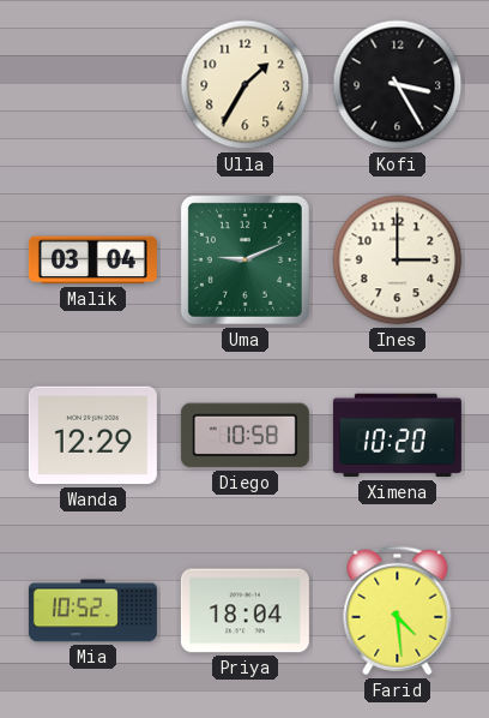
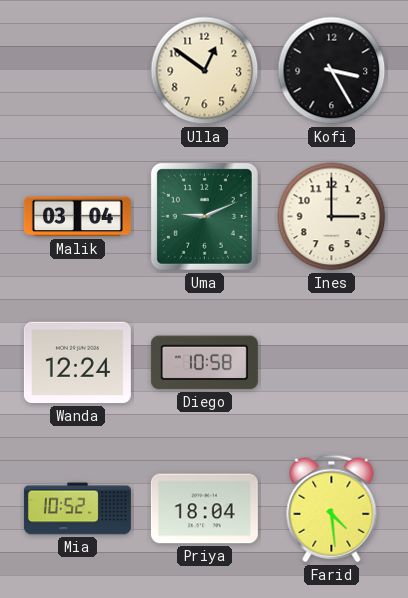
Ulla: 1:35 -> 12:51
Wanda: 12:29 -> 12:24
Ximena: 10:20 -> none
